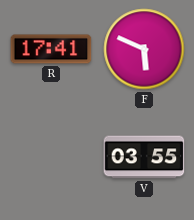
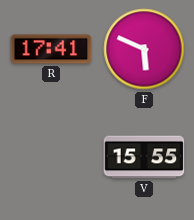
V: 03:55 -> 15:55
